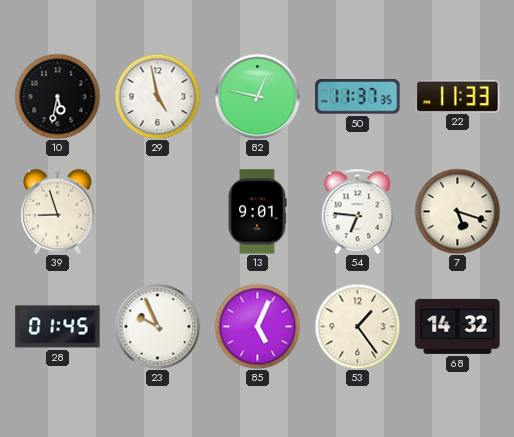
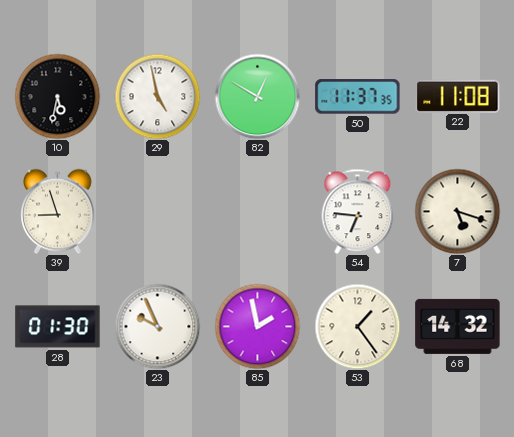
82: 12:47 -> 12:50
22: 11:33 -> 11:08
13: 9:01 -> none
28: 01:45 -> 01:30
85: 5:04 -> 1:58
